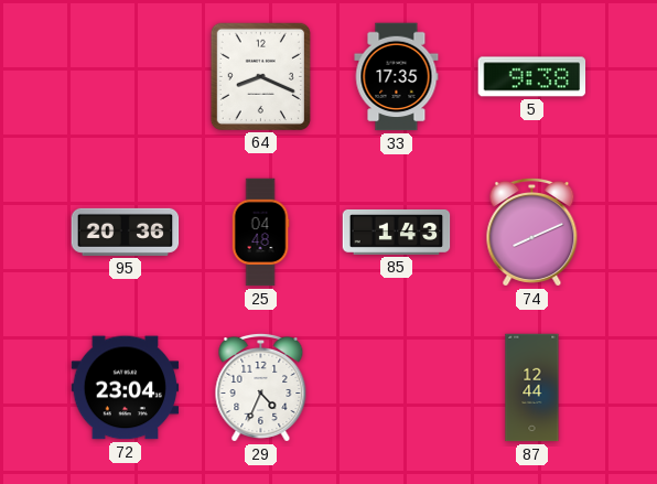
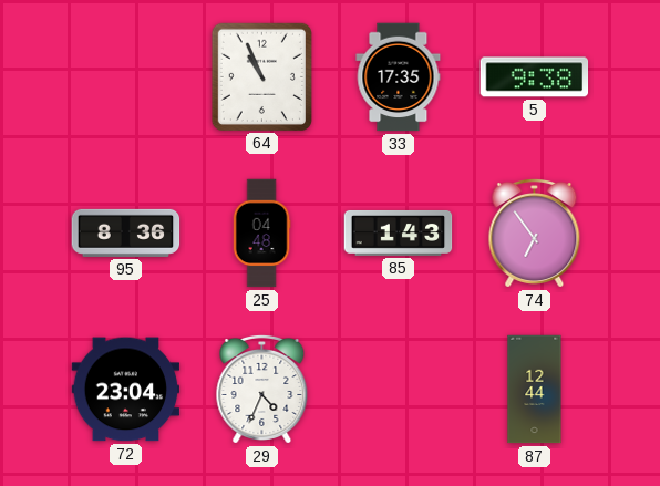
64: 8:19 -> 10:56
95: 20:36 -> 8:36
74: 8:11 -> 6:54
